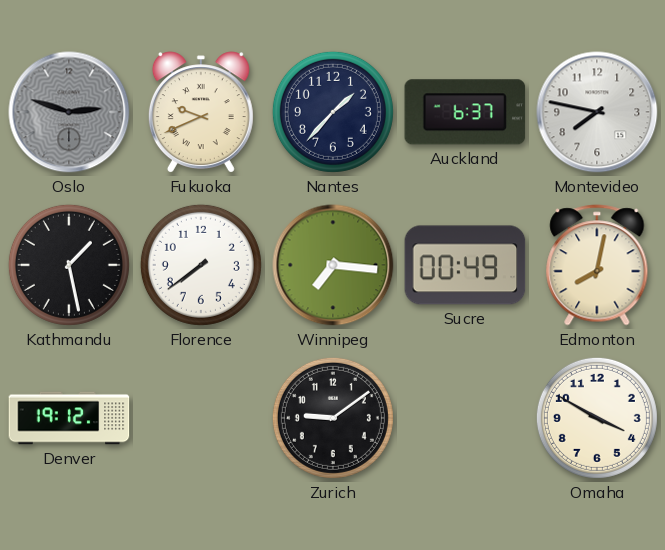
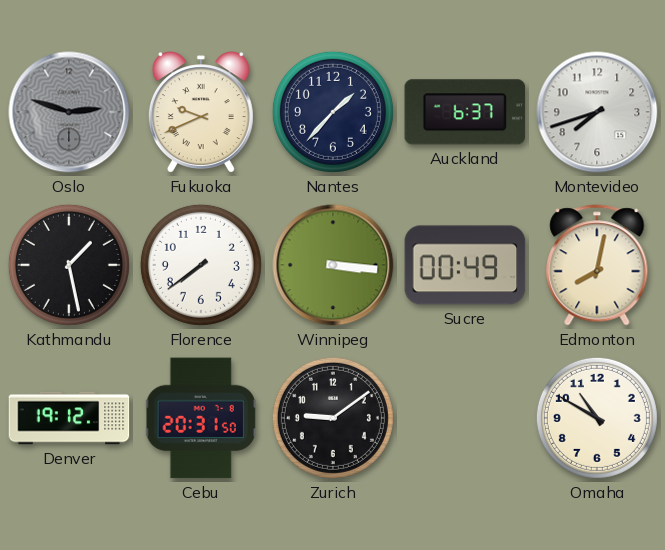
Montevideo: 7:47 -> 7:42
Winnipeg: 7:16 -> 3:16
Cebu: none -> 20:31
Omaha: 3:50 -> 10:50
